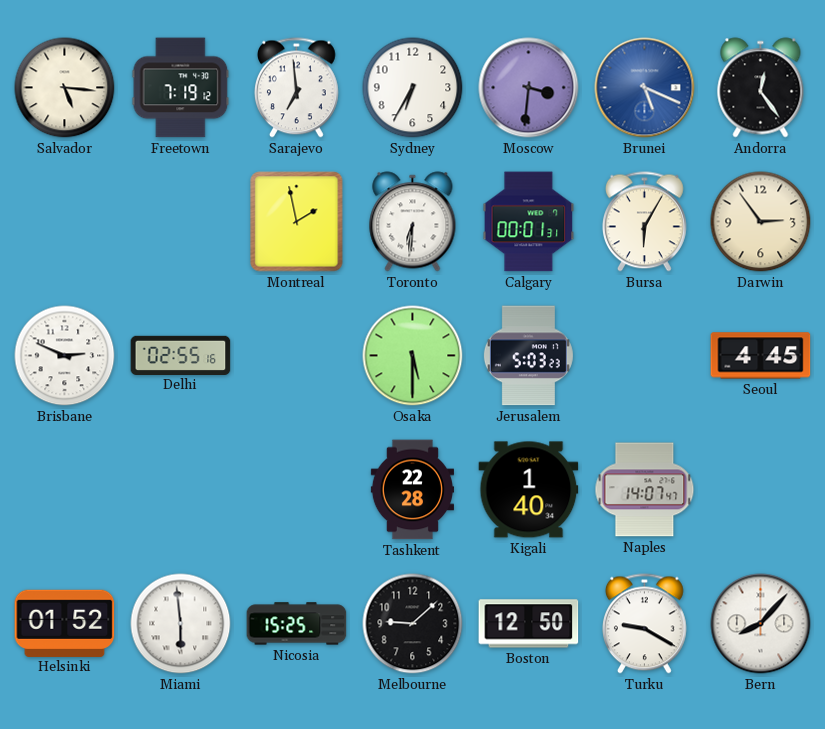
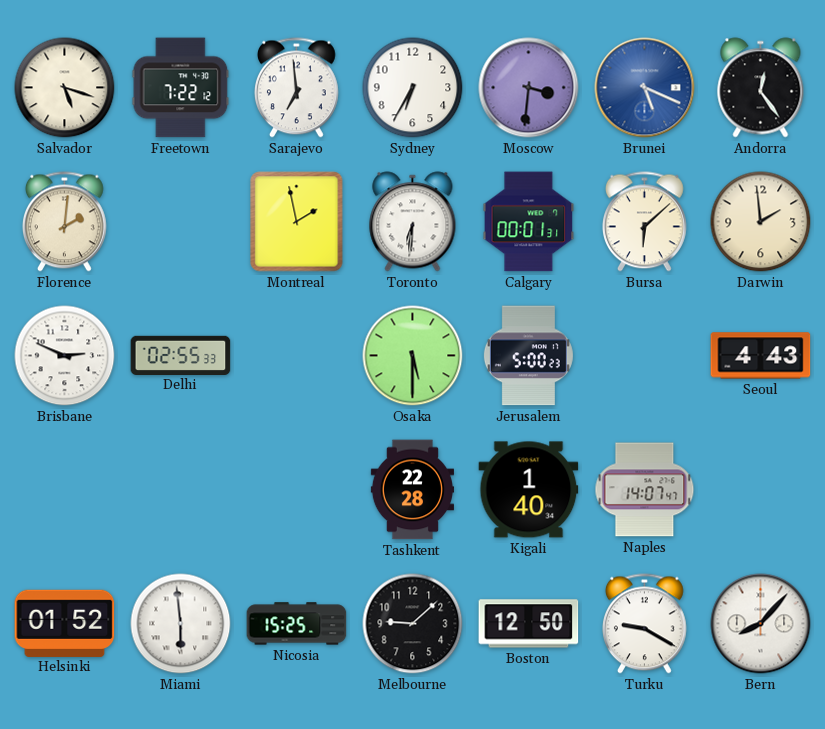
Salvador: 5:16 -> 5:18
Freetown: 7:19 -> 7:22
Florence: none -> 2:01
Bursa: 6:05 -> 6:08
Darwin: 2:54 -> 1:59
Delhi: 02:55:16 -> 02:55:33
Jerusalem: 5:03 -> 5:00
Seoul: 4:45 -> 4:43
